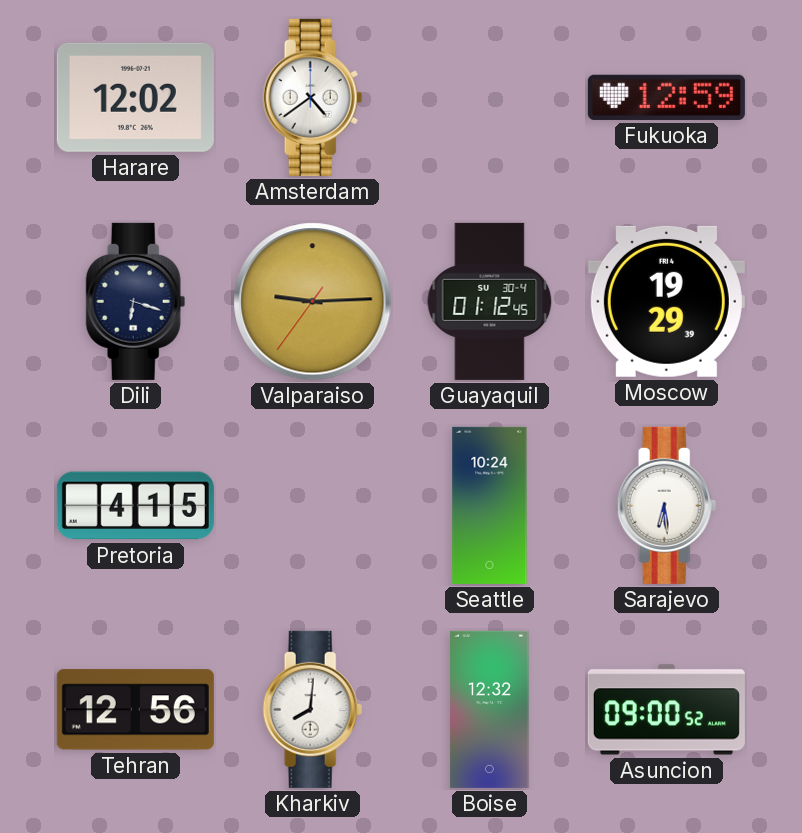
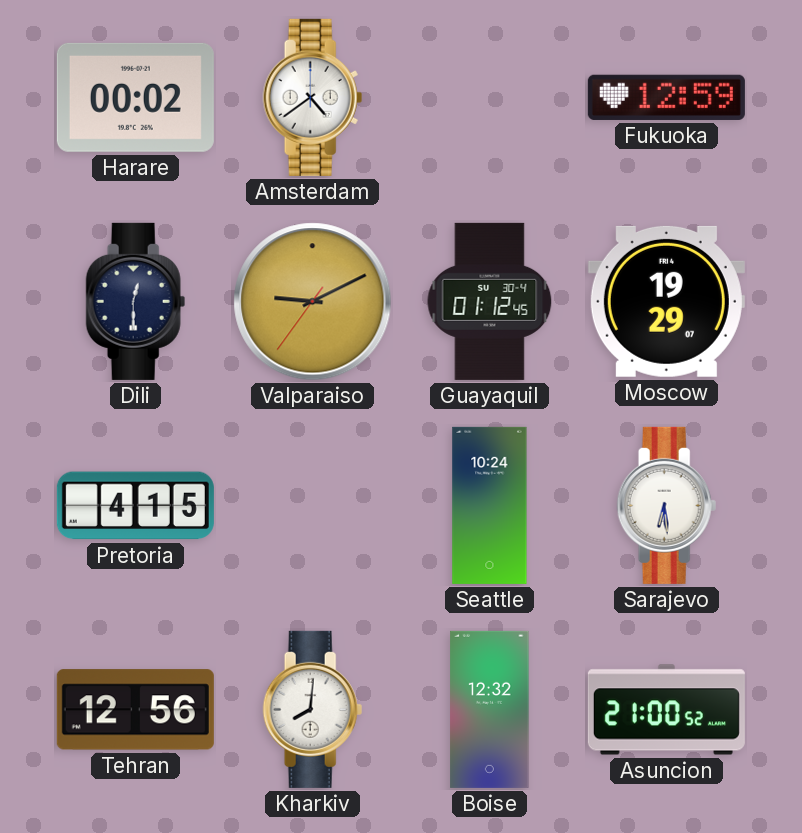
Harare: 12:02 -> 00:02
Dili: 6:18 -> 12:30
Valparaiso: 9:14 -> 9:10
Moscow: 19:29:39 -> 19:29:07
Asuncion: 09:00 -> 21:00
